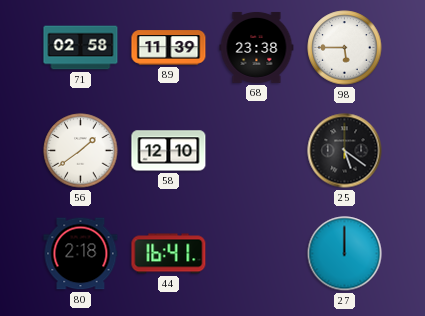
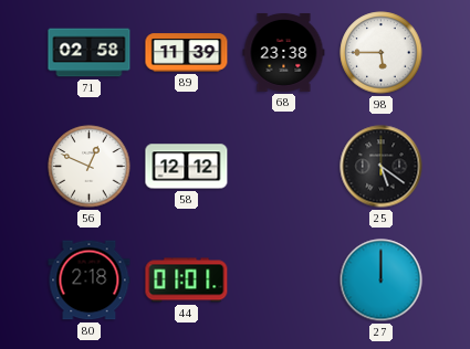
56: 1:39 -> 12:49
58: 12:10 -> 12:12
44: 16:41 -> 01:01
